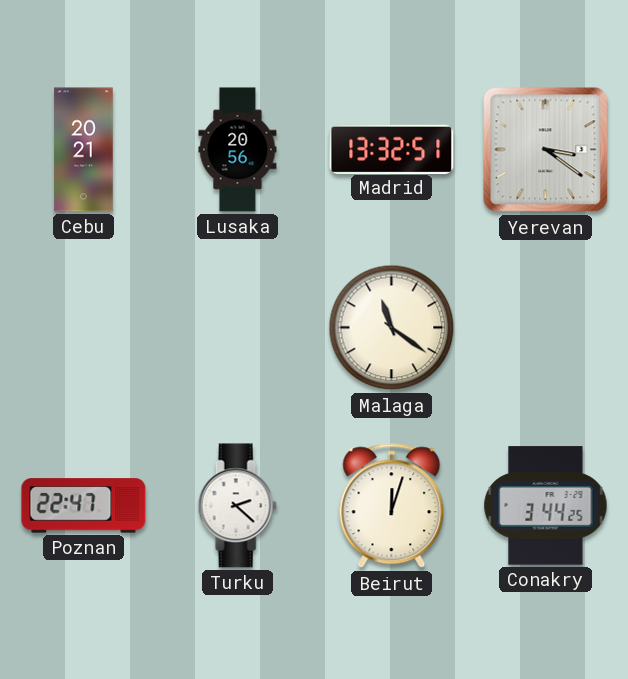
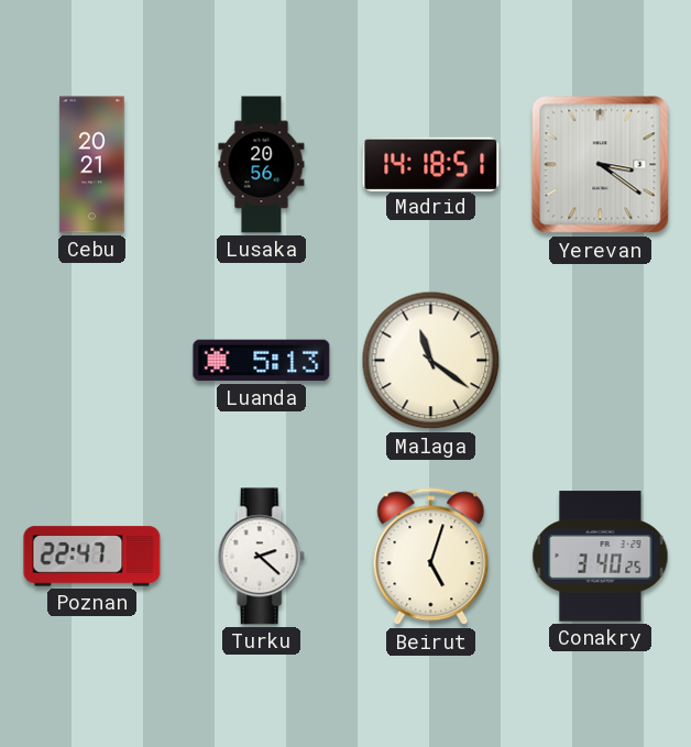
Madrid: 13:32 -> 14:18
Luanda: none -> 5:13
Beirut: 12:03 -> 5:03
Conakry: 3:44 -> 3:40
